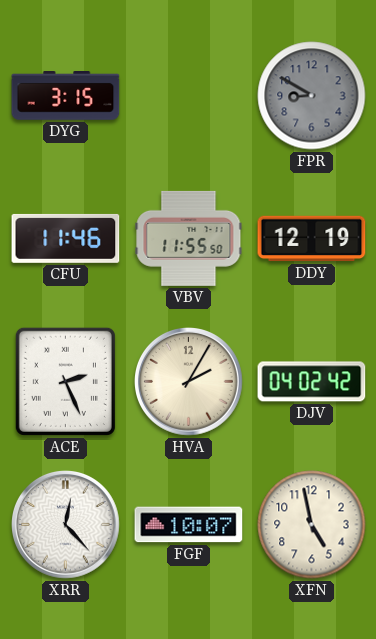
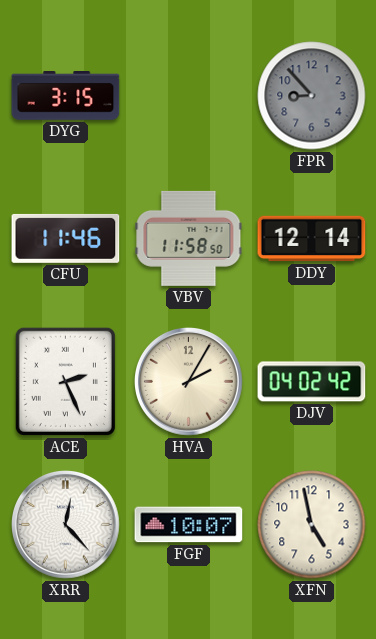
FPR: 8:50 -> 8:53
VBV: 11:55 -> 11:58
DDY: 12:19 -> 12:14
